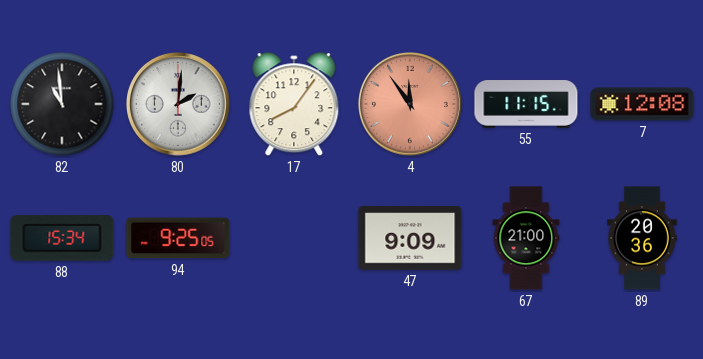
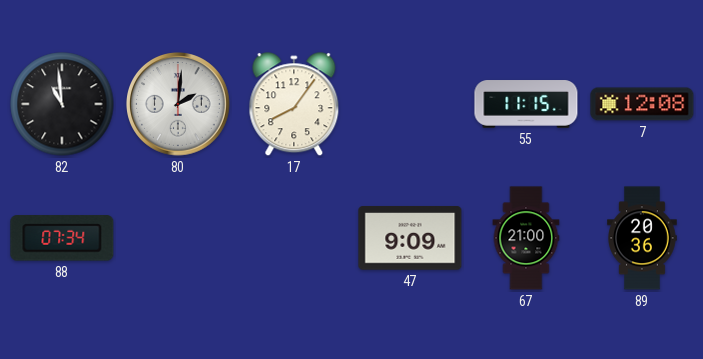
4: 11:54 -> none
88: 15:34 -> 07:34
94: 9:25 -> none
